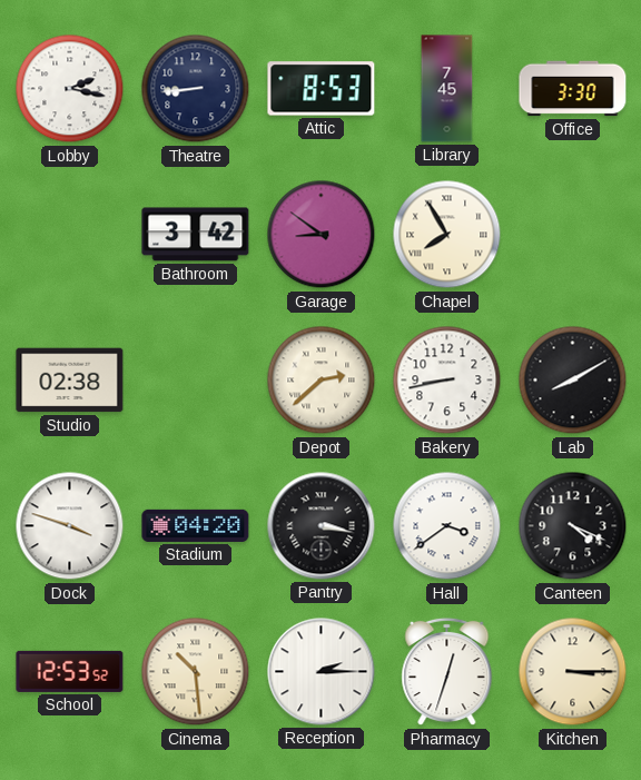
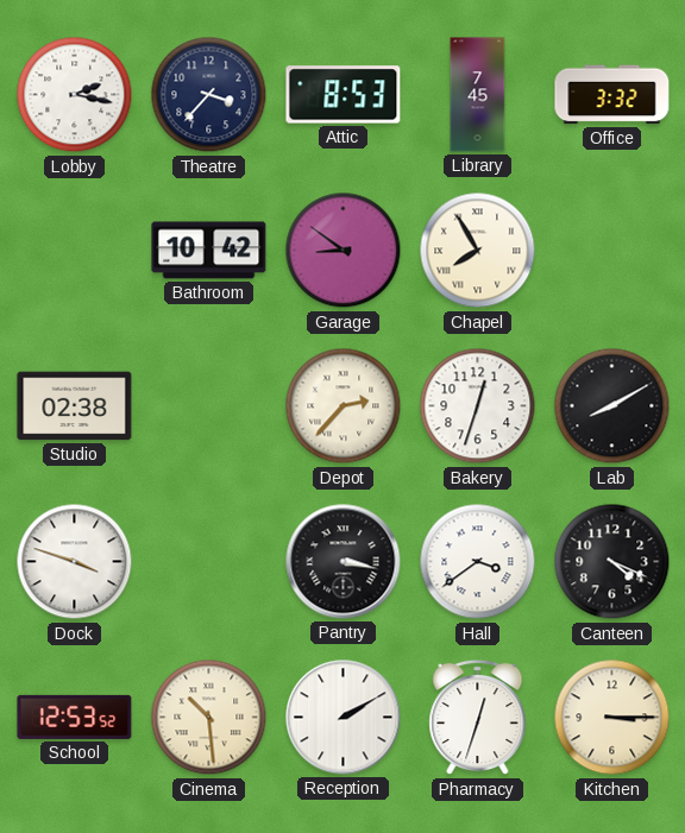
Theatre: 8:44 -> 3:37
Office: 3:30 -> 3:32
Bathroom: 3:42 -> 10:42
Depot: 2:38 -> 2:37
Bakery: 8:43 -> 12:33
Stadium: 04:20 -> none
Reception: 2:15 -> 2:10
